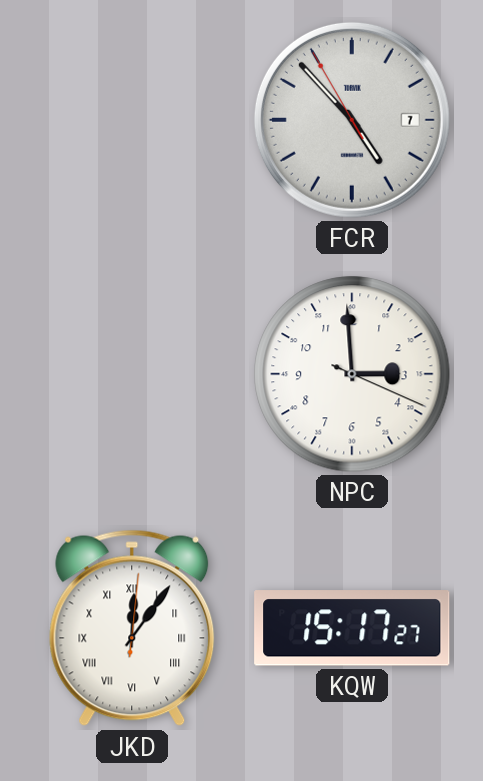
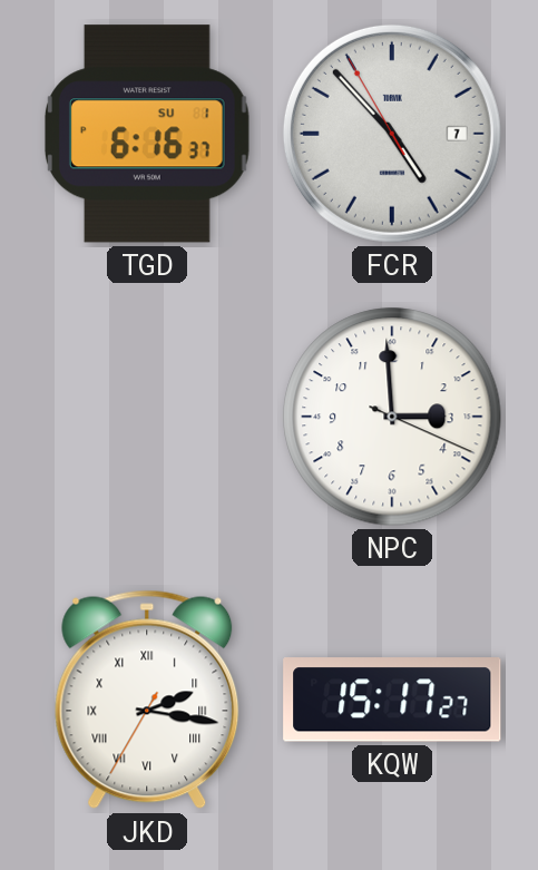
TGD: none -> 6:16
JKD: 12:06 -> 2:16
